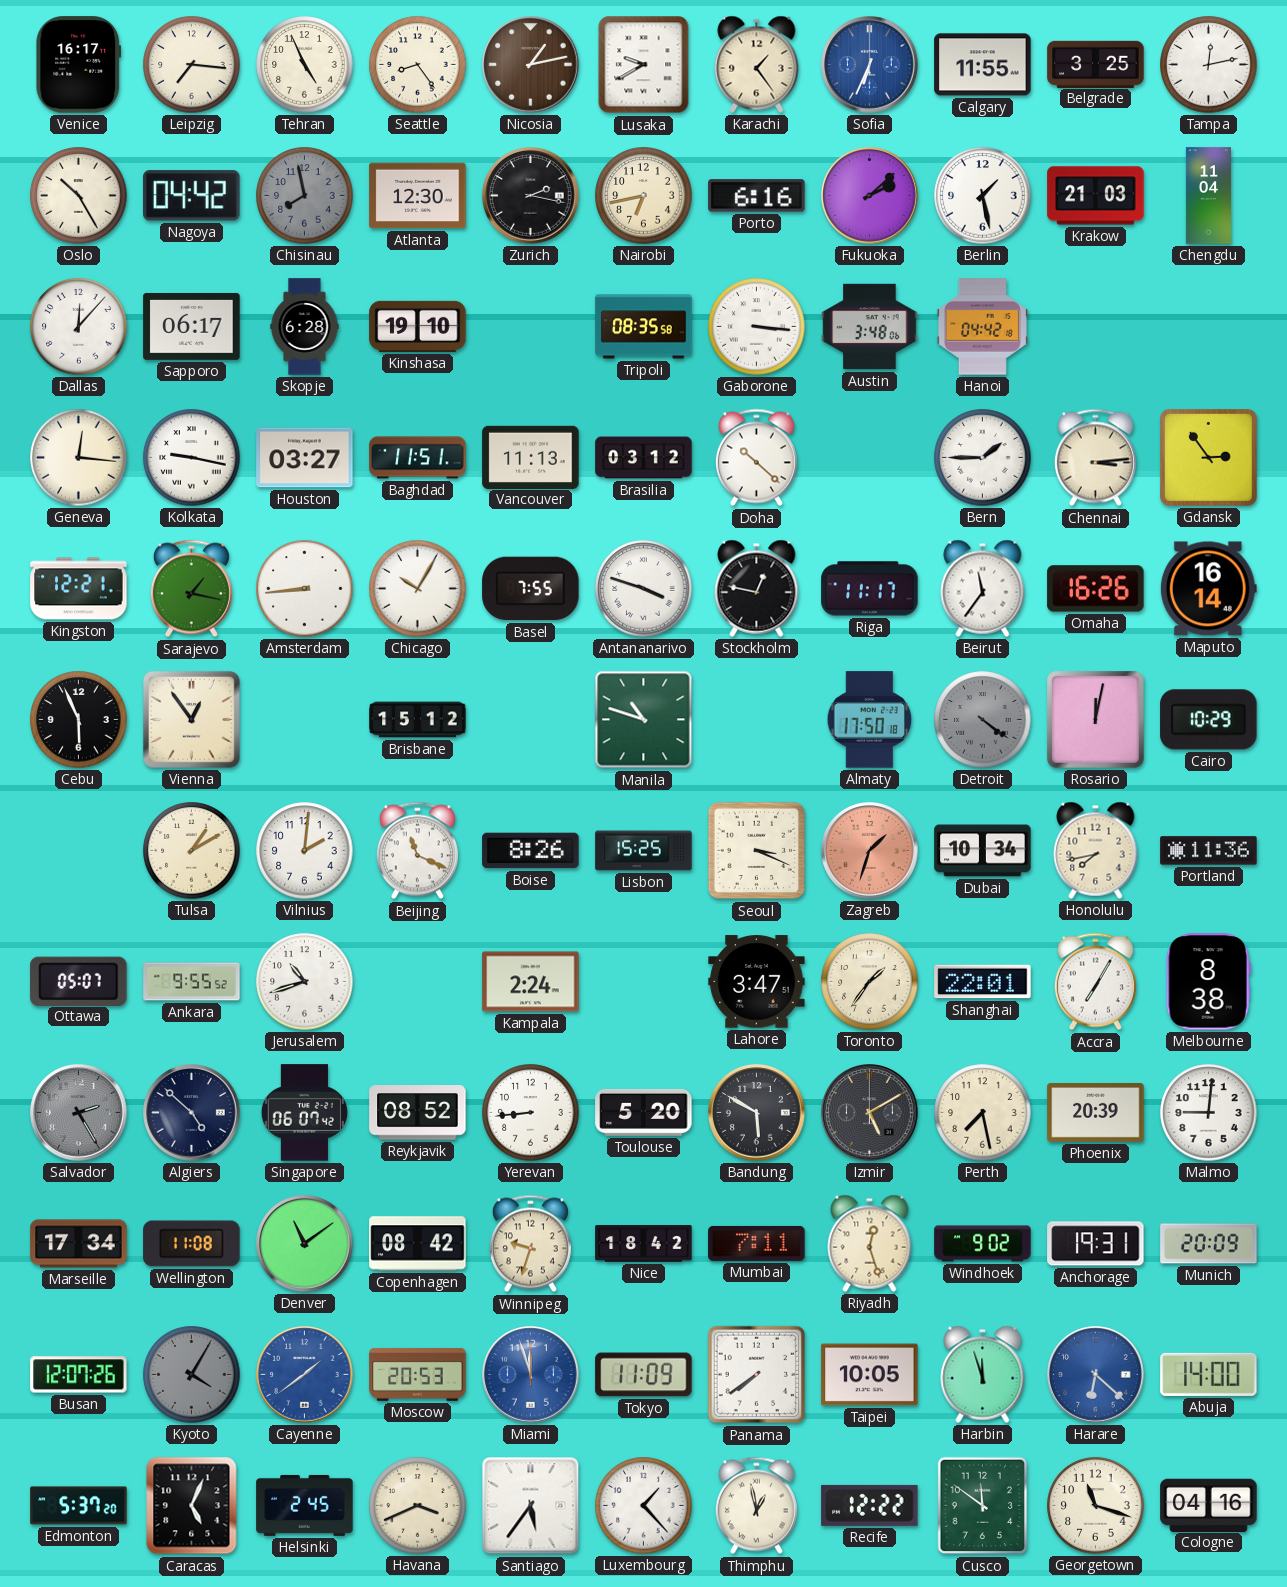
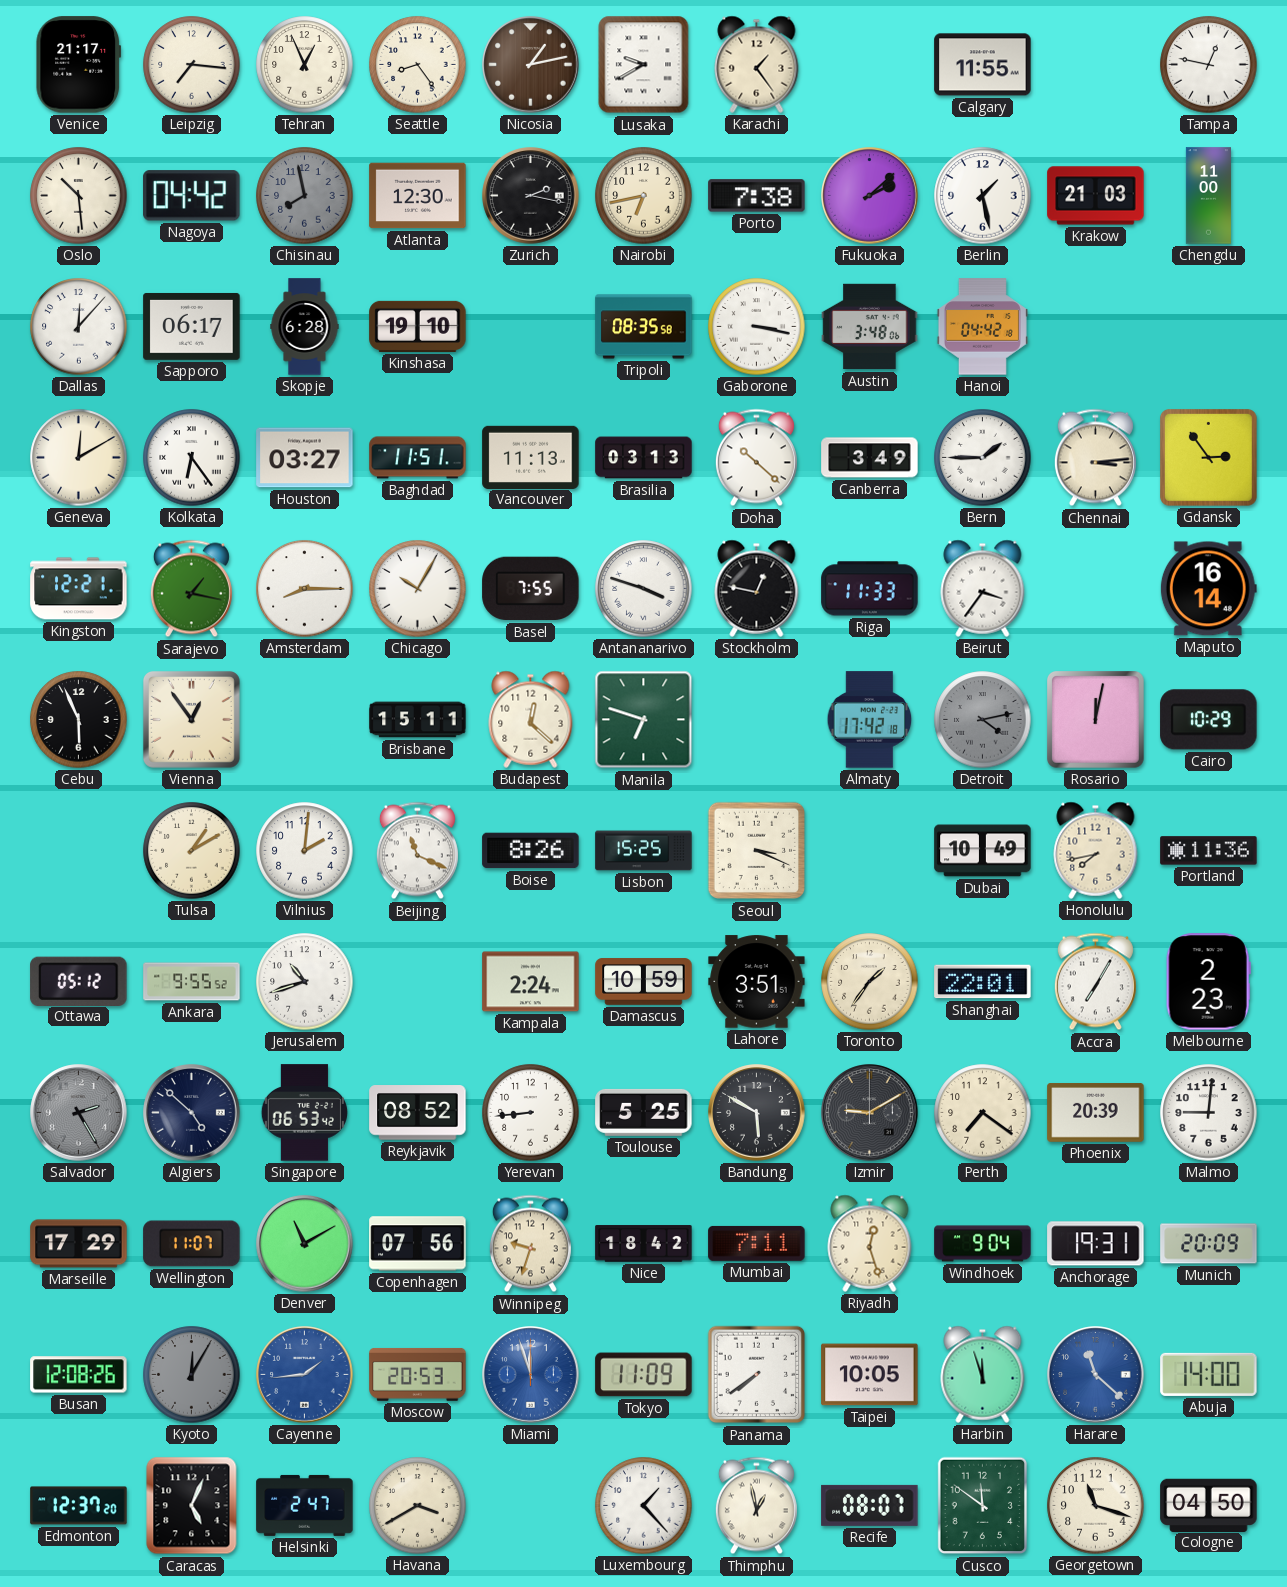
Venice: 16:17 -> 21:17
Tehran: 4:56 -> 12:56
Sofia: 6:34 -> none
Belgrade: 3:25 -> none
Tampa: 12:13 -> 12:47
Oslo: 10:25 -> 10:29
Porto: 6:16 -> 7:38
Chengdu: 11:04 -> 11:00
Gaborone: 3:16 -> 3:17
Geneva: 12:16 -> 12:10
Kolkata: 9:17 -> 6:24
Brasilia: 03:12 -> 03:13
Canberra: none -> 3:49
Amsterdam: 8:44 -> 8:15
Riga: 11:17 -> 11:33
Beirut: 11:36 -> 3:36
Omaha: 16:26 -> none
Brisbane: 15:12 -> 15:11
Budapest: none -> 12:22
Manila: 10:48 -> 6:48
Almaty: 17:50 -> 17:42
Detroit: 4:21 -> 4:13
Zagreb: 1:33 -> none
Dubai: 10:34 -> 10:49
Ottawa: 05:07 -> 05:12
Damascus: none -> 10:59
Lahore: 3:47 -> 3:51
Melbourne: 8:38 -> 2:23
Singapore: 06:07 -> 06:53
Toulouse: 5:20 -> 5:25
Izmir: 5:10 -> 9:10
Perth: 7:28 -> 7:21
Marseille: 17:34 -> 17:29
Wellington: 11:08 -> 11:07
Denver: 11:09 -> 11:10
Copenhagen: 08:42 -> 07:56
Windhoek: 9:02 -> 9:04
Busan: 12:07 -> 12:08
Kyoto: 4:05 -> 12:05
Cayenne: 1:39 -> 1:44
Harare: 6:22 -> 11:22
Edmonton: 5:37 -> 12:37
Helsinki: 2:45 -> 2:47
Havana: 3:41 -> 3:40
Santiago: 5:36 -> none
Recife: 12:22 -> 08:07
Cologne: 04:16 -> 04:50
